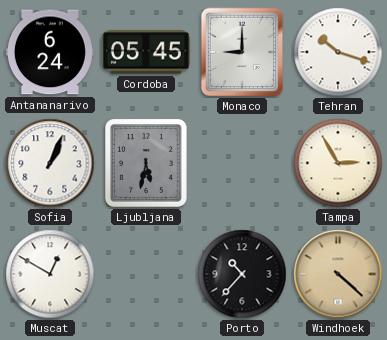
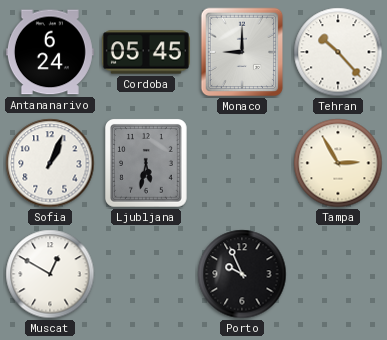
Tehran: 10:18 -> 10:23
Porto: 10:37 -> 9:56
Windhoek: 4:22 -> none
